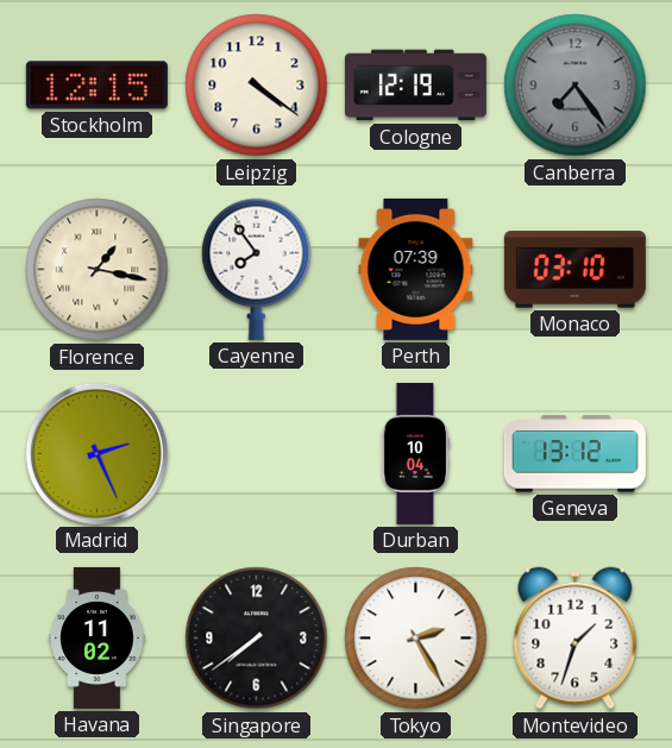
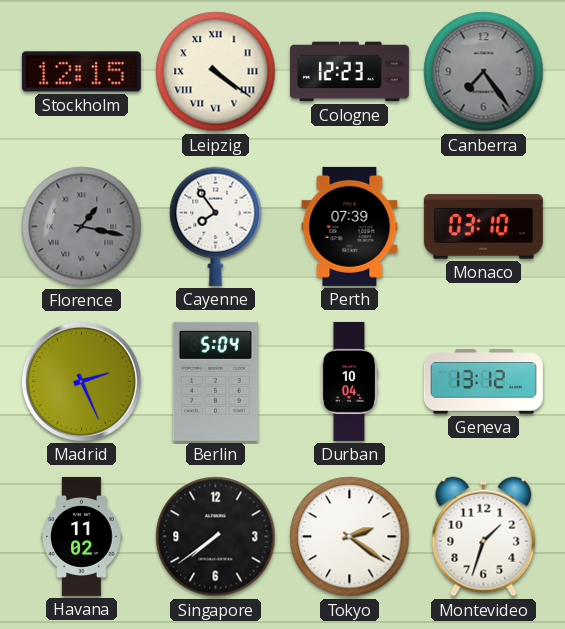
Leipzig numerals: Arabic -> Roman
Cologne: 12:19 -> 12:23
Florence dial: cream -> grey
Berlin: none -> 5:04
Tokyo: 2:25 -> 2:21
